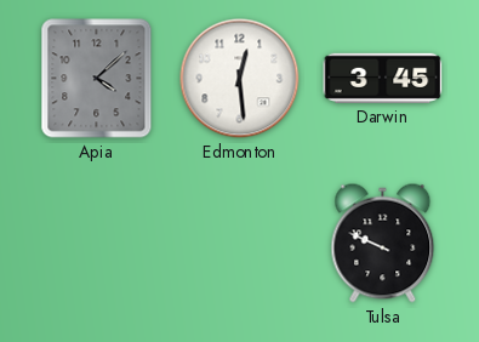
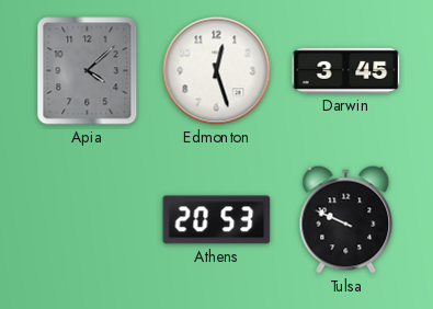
Edmonton: 12:29 -> 12:27
Athens: none -> 20:53
